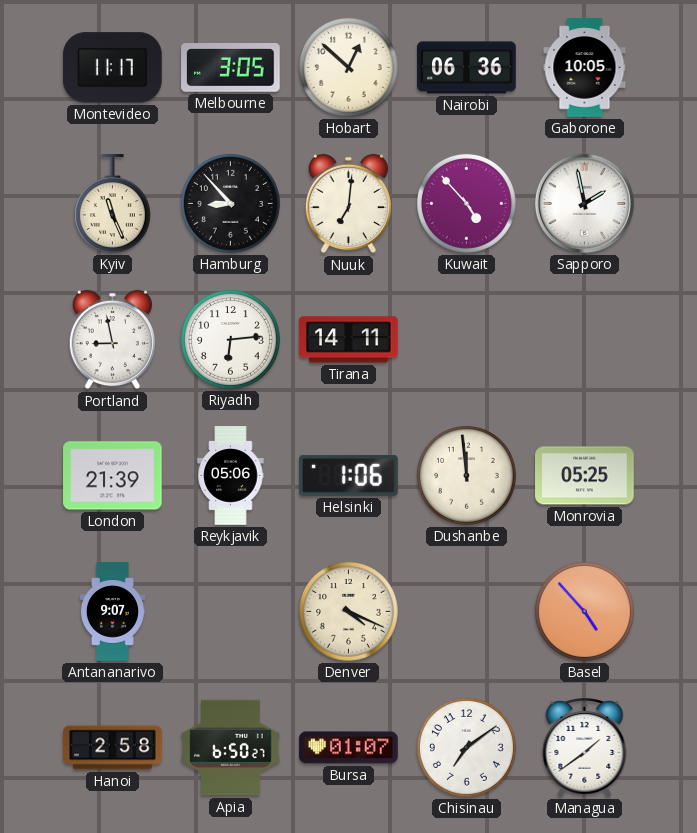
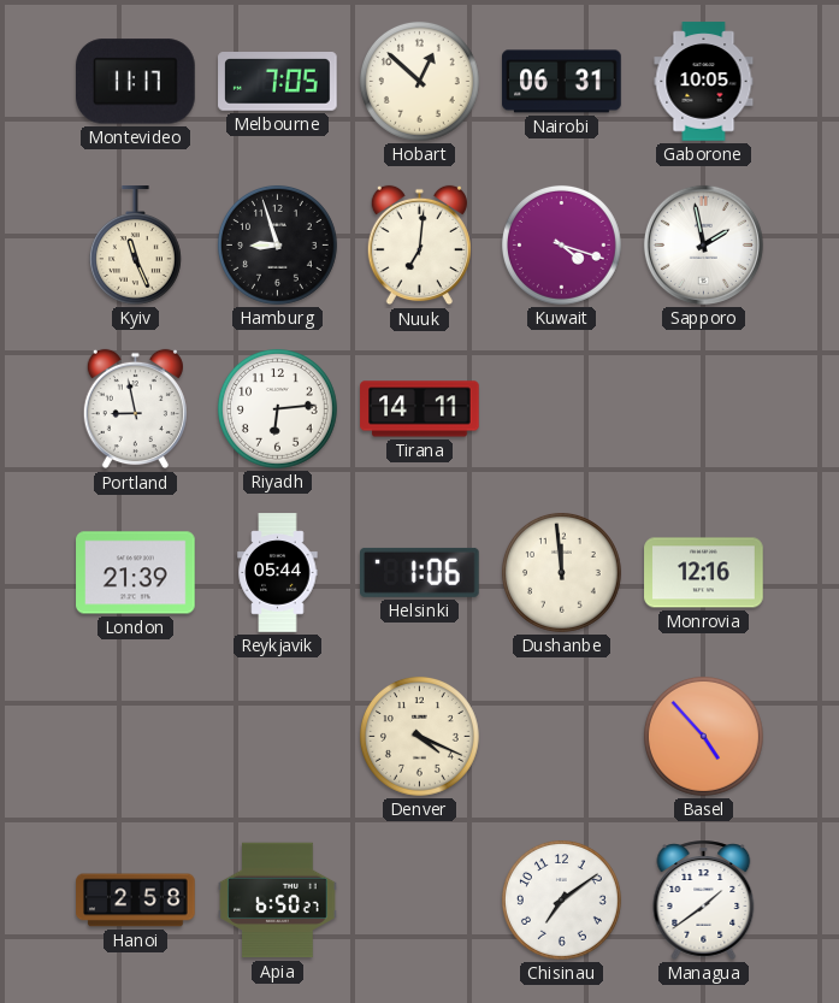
Melbourne: 3:05 -> 7:05
Nairobi: 06:36 -> 06:31
Hamburg: 8:53 -> 8:57
Kuwait: 4:53 -> 4:18
Reykjavik: 05:06 -> 05:44
Monrovia: 05:25 -> 12:16
Antananarivo: 9:07 -> none
Bursa: 01:07 -> none
